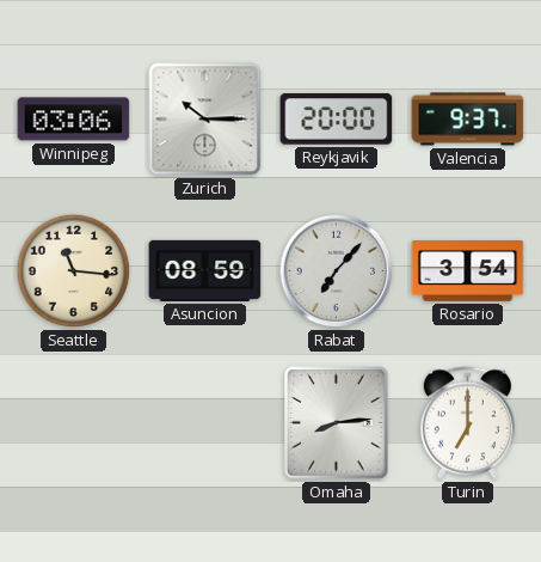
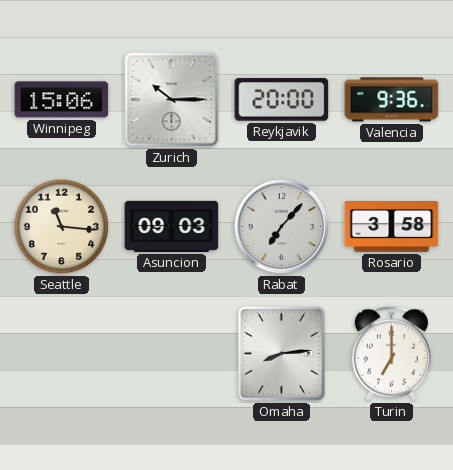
Winnipeg: 03:06 -> 15:06
Valencia: 9:37 -> 9:36
Asuncion: 08:59 -> 09:03
Rosario: 3:54 -> 3:58
